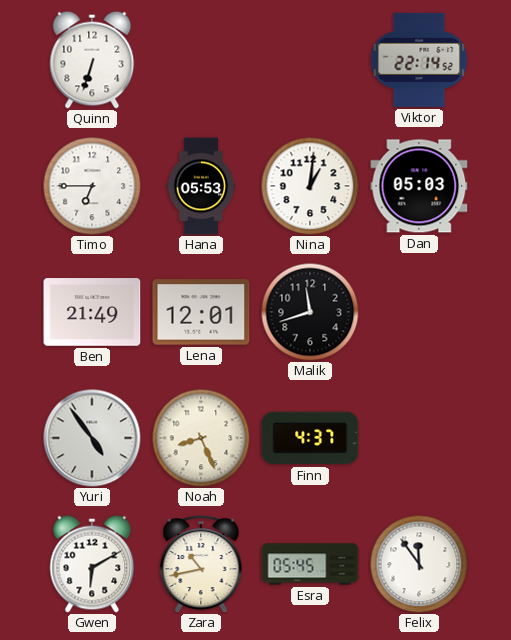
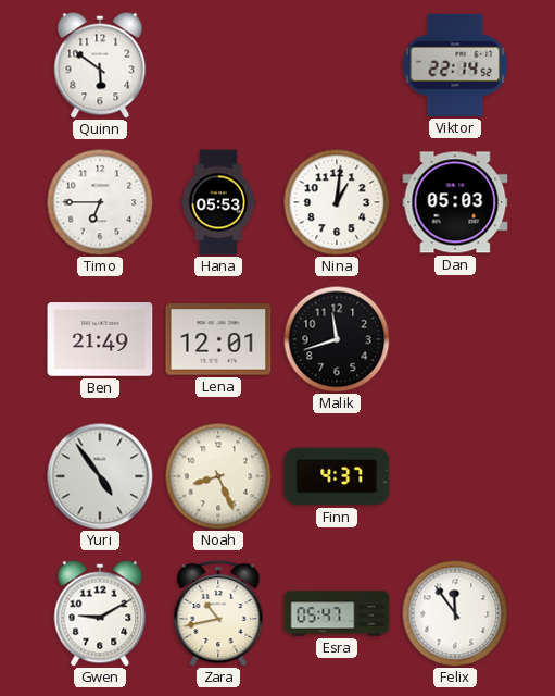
Quinn: 6:33 -> 5:51
Gwen: 6:10 -> 9:10
Esra: 05:45 -> 05:47
